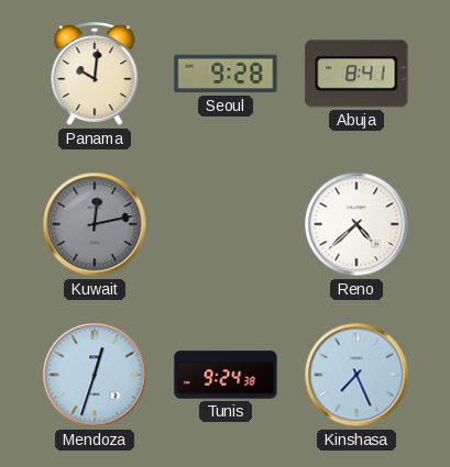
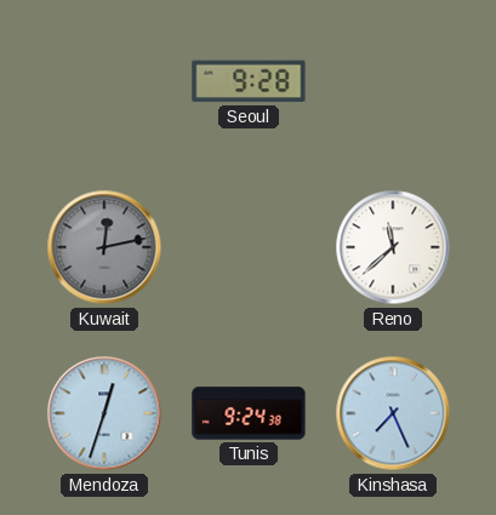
Panama: 10:01 -> none
Abuja: 8:41 -> none
Reno: 4:38 -> 11:38
